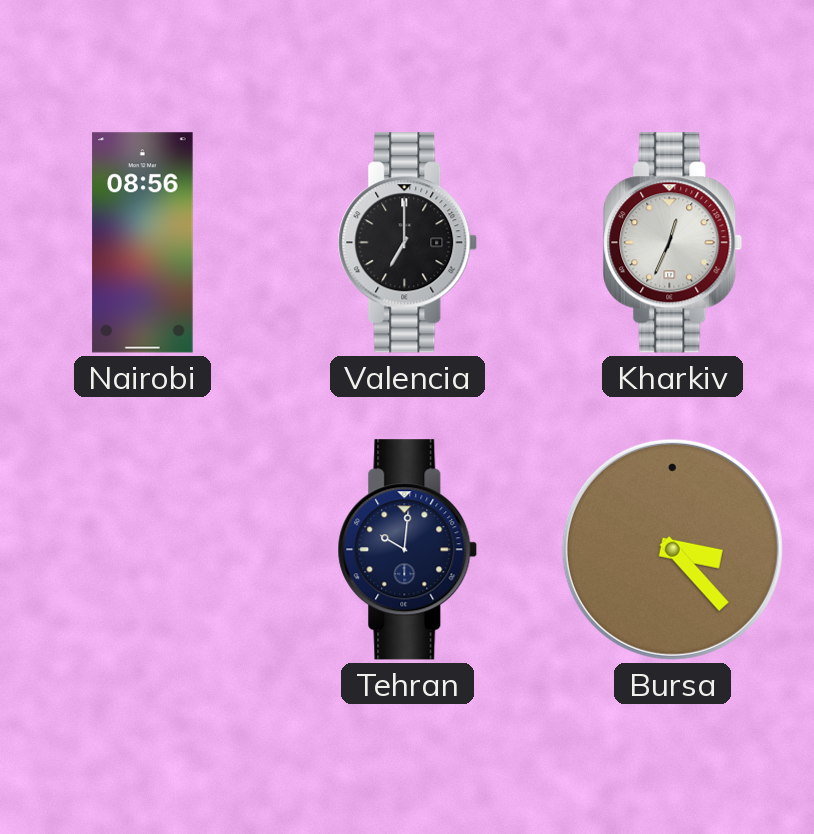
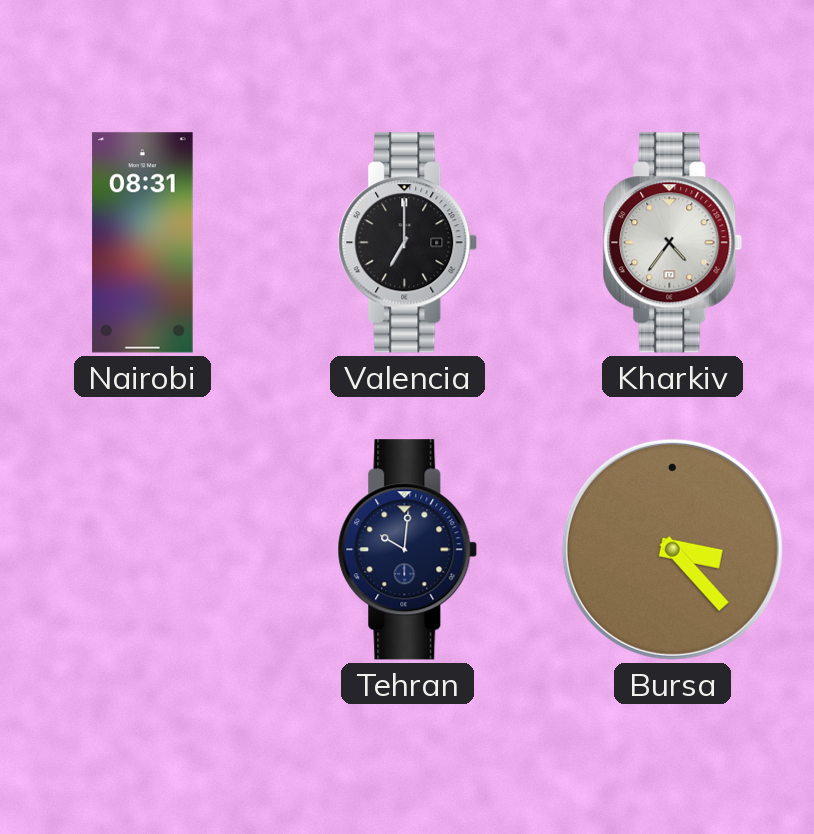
Nairobi: 08:56 -> 08:31
Kharkiv: 12:34 -> 4:36
